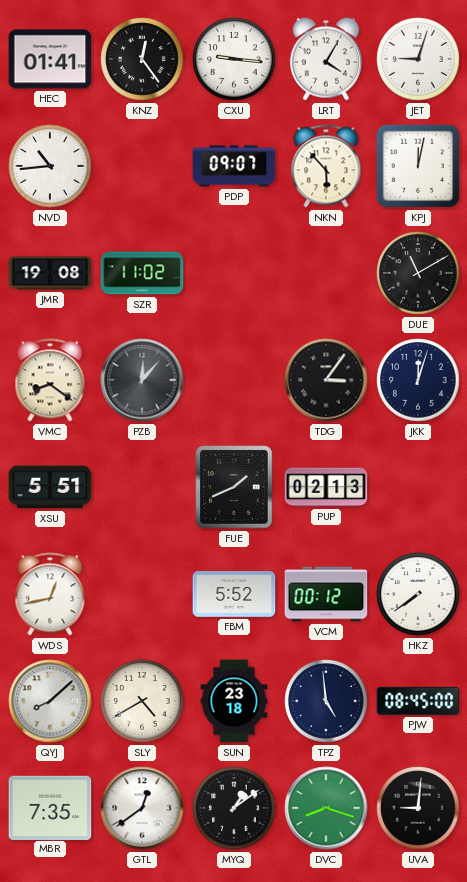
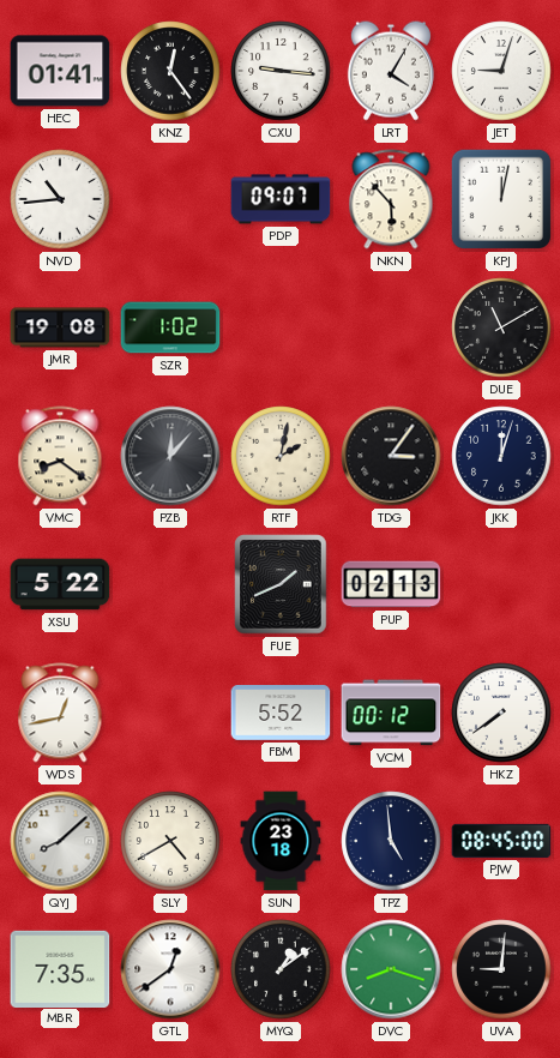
SZR: 11:02 -> 1:02
RTF: none -> 2:02
XSU: 5:51 -> 5:22
